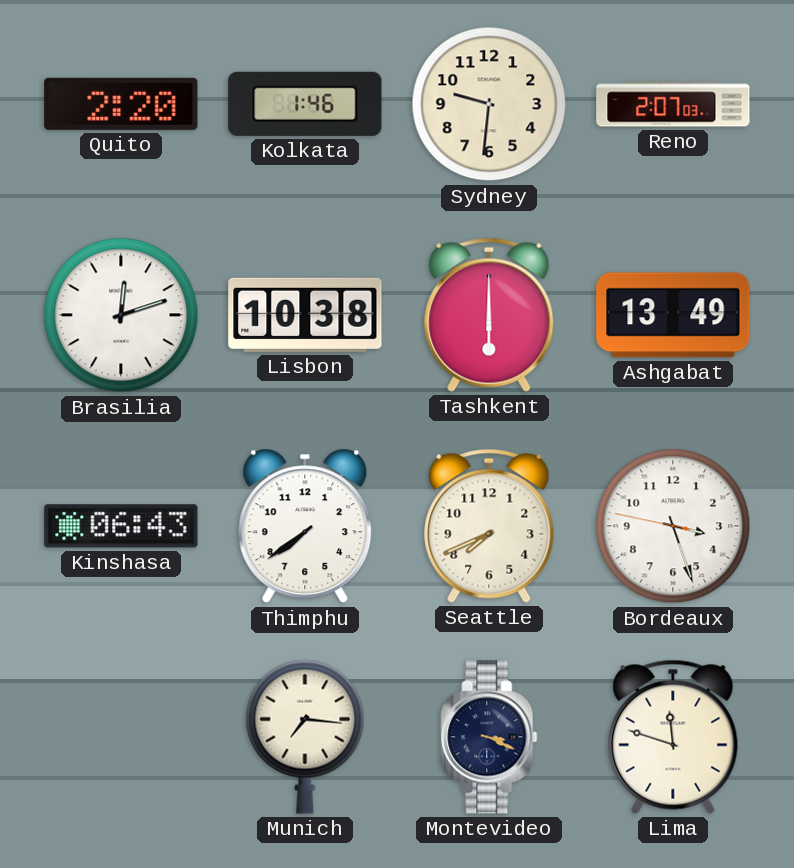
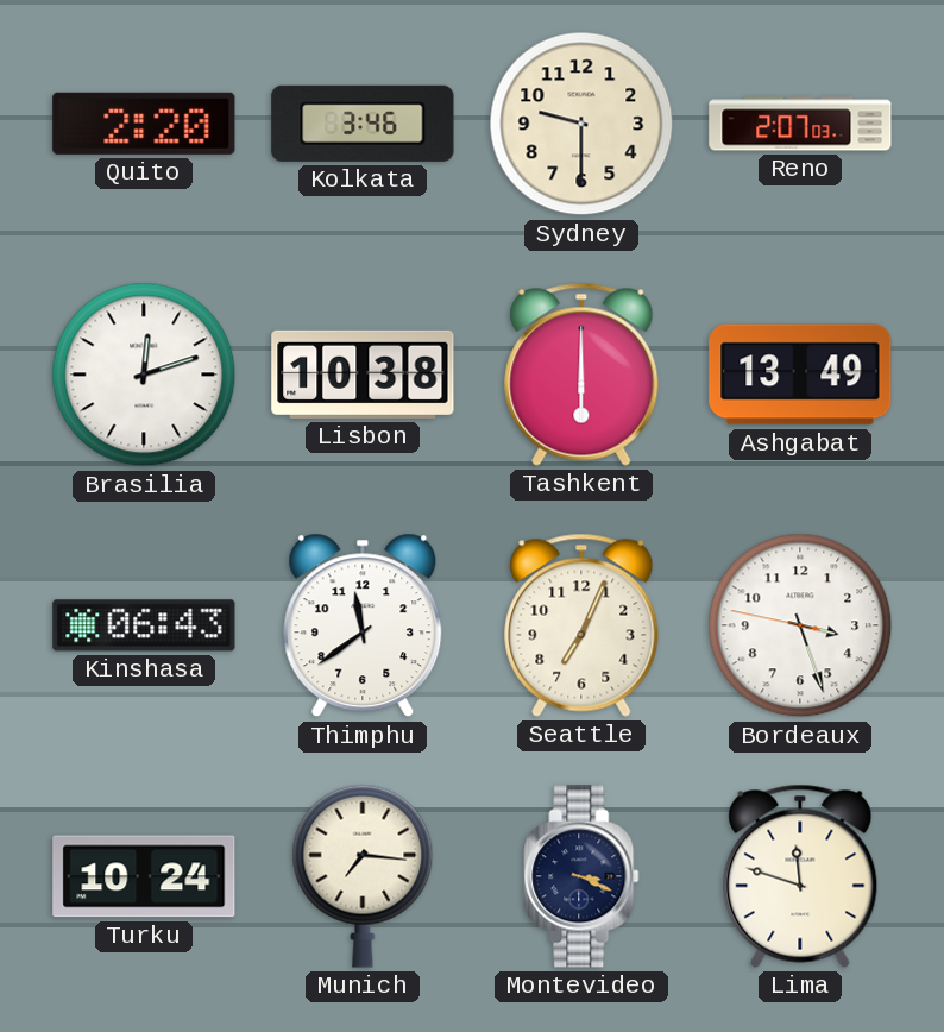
Kolkata: 1:46 -> 3:46
Sydney: 9:31 -> 9:30
Thimphu: 7:39 -> 11:39
Seattle: 7:41 -> 7:04
Turku: none -> 10:24
